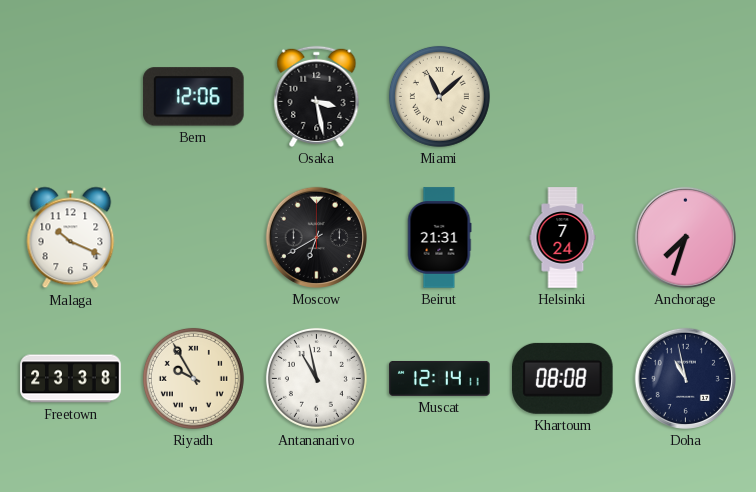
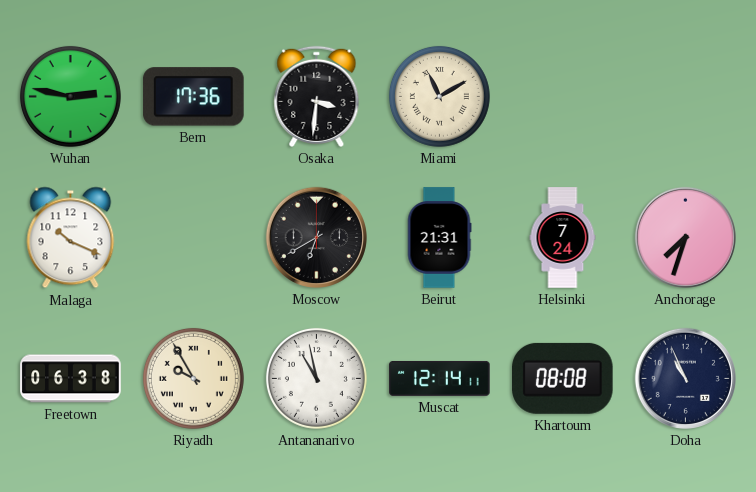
Wuhan: none -> 2:47
Bern: 12:06 -> 17:36
Osaka: 3:28 -> 3:31
Miami: 11:08 -> 11:10
Freetown: 23:38 -> 06:38
Doha: 10:58 -> 10:56
